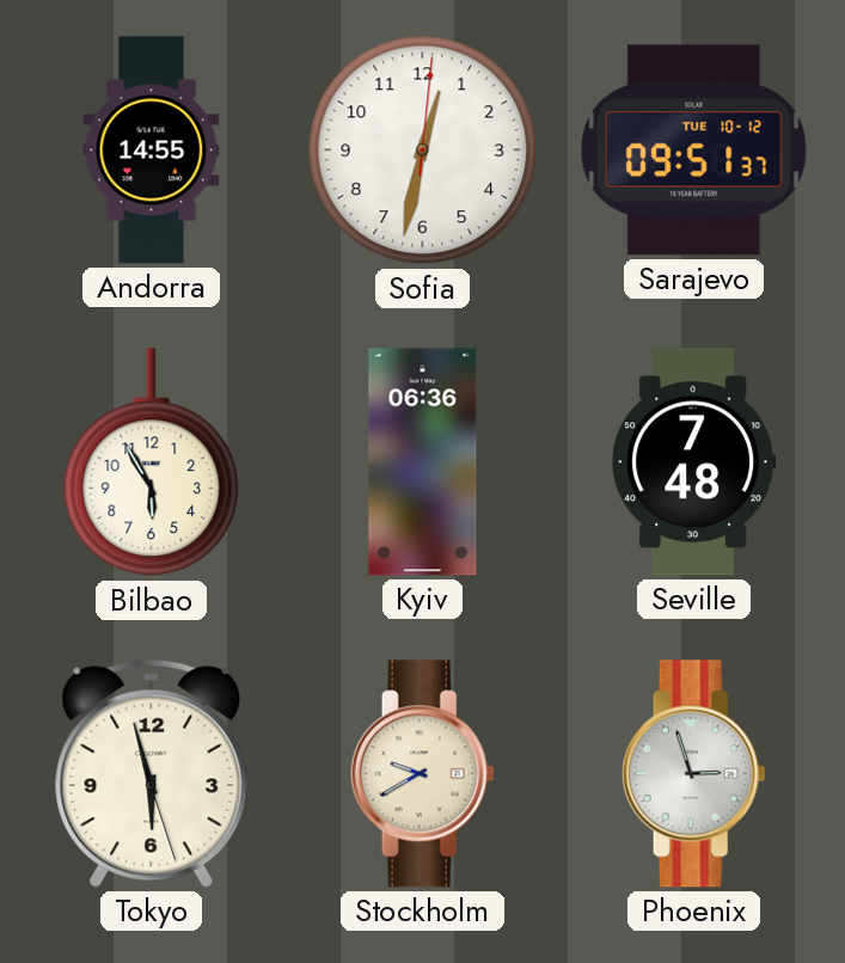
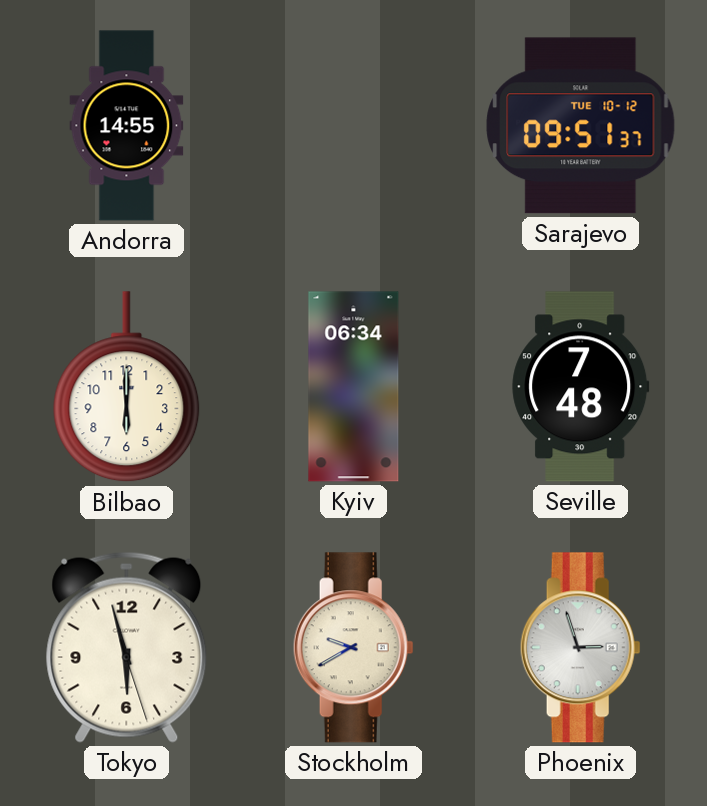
Sofia: 12:32 -> none
Bilbao: 5:55 -> 6:00
Kyiv: 06:36 -> 06:34
